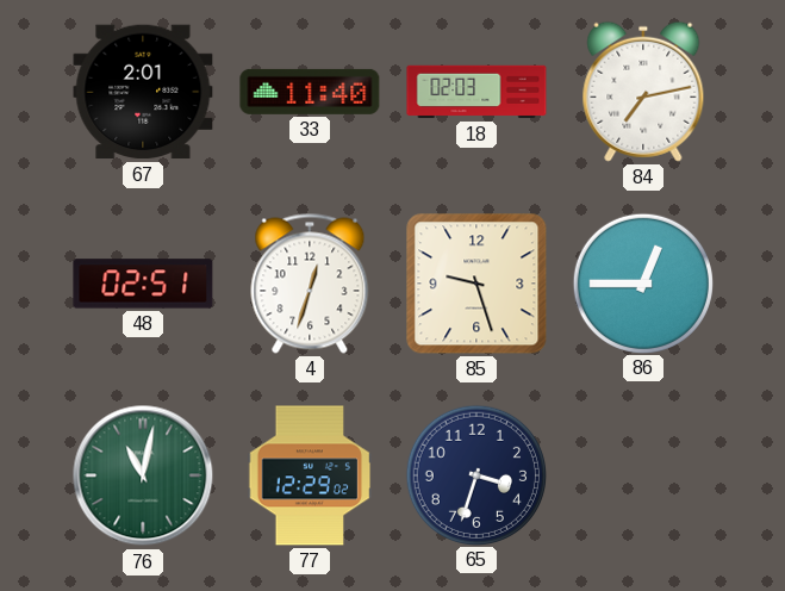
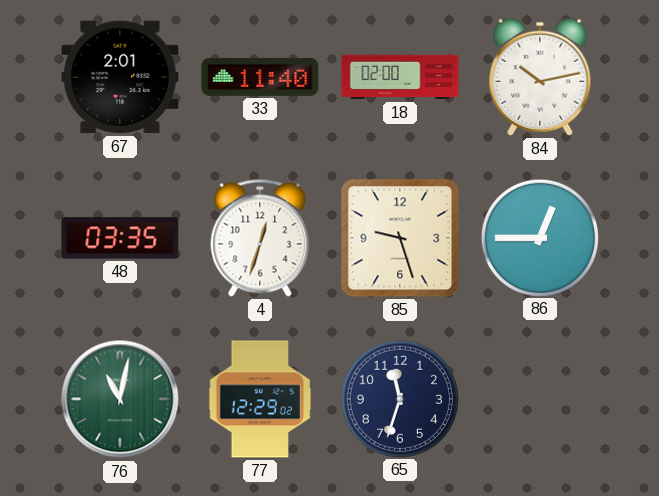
18: 02:03 -> 02:00
84: 7:13 -> 10:13
48: 02:51 -> 03:35
65: 3:33 -> 11:33
